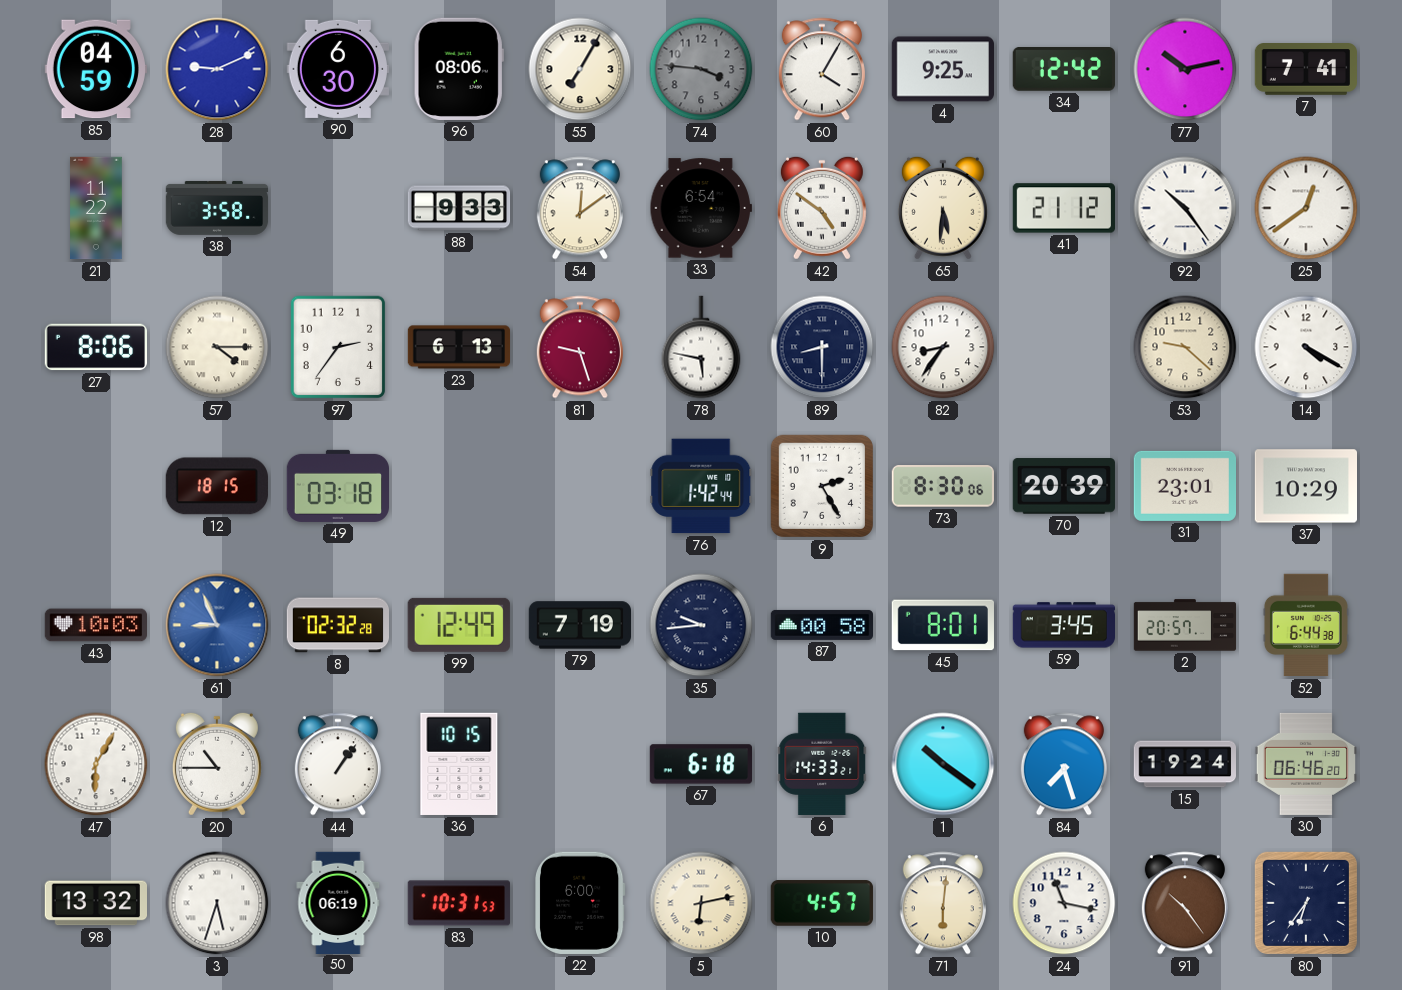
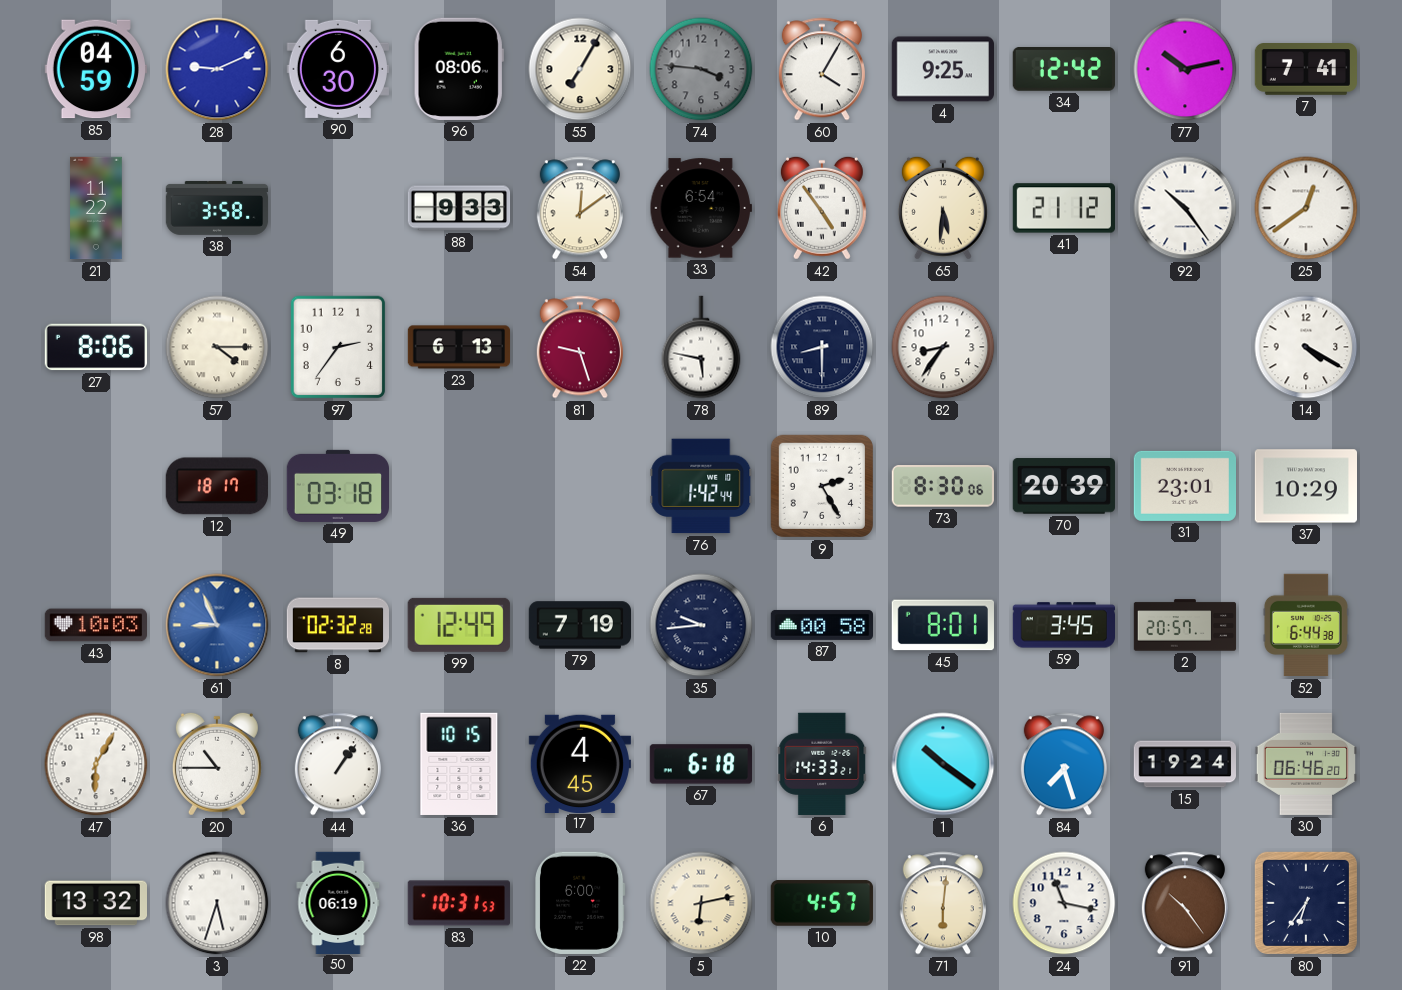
42: 4:51 -> 4:54
53: 9:22 -> none
12: 18:15 -> 18:17
17: none -> 4:45
